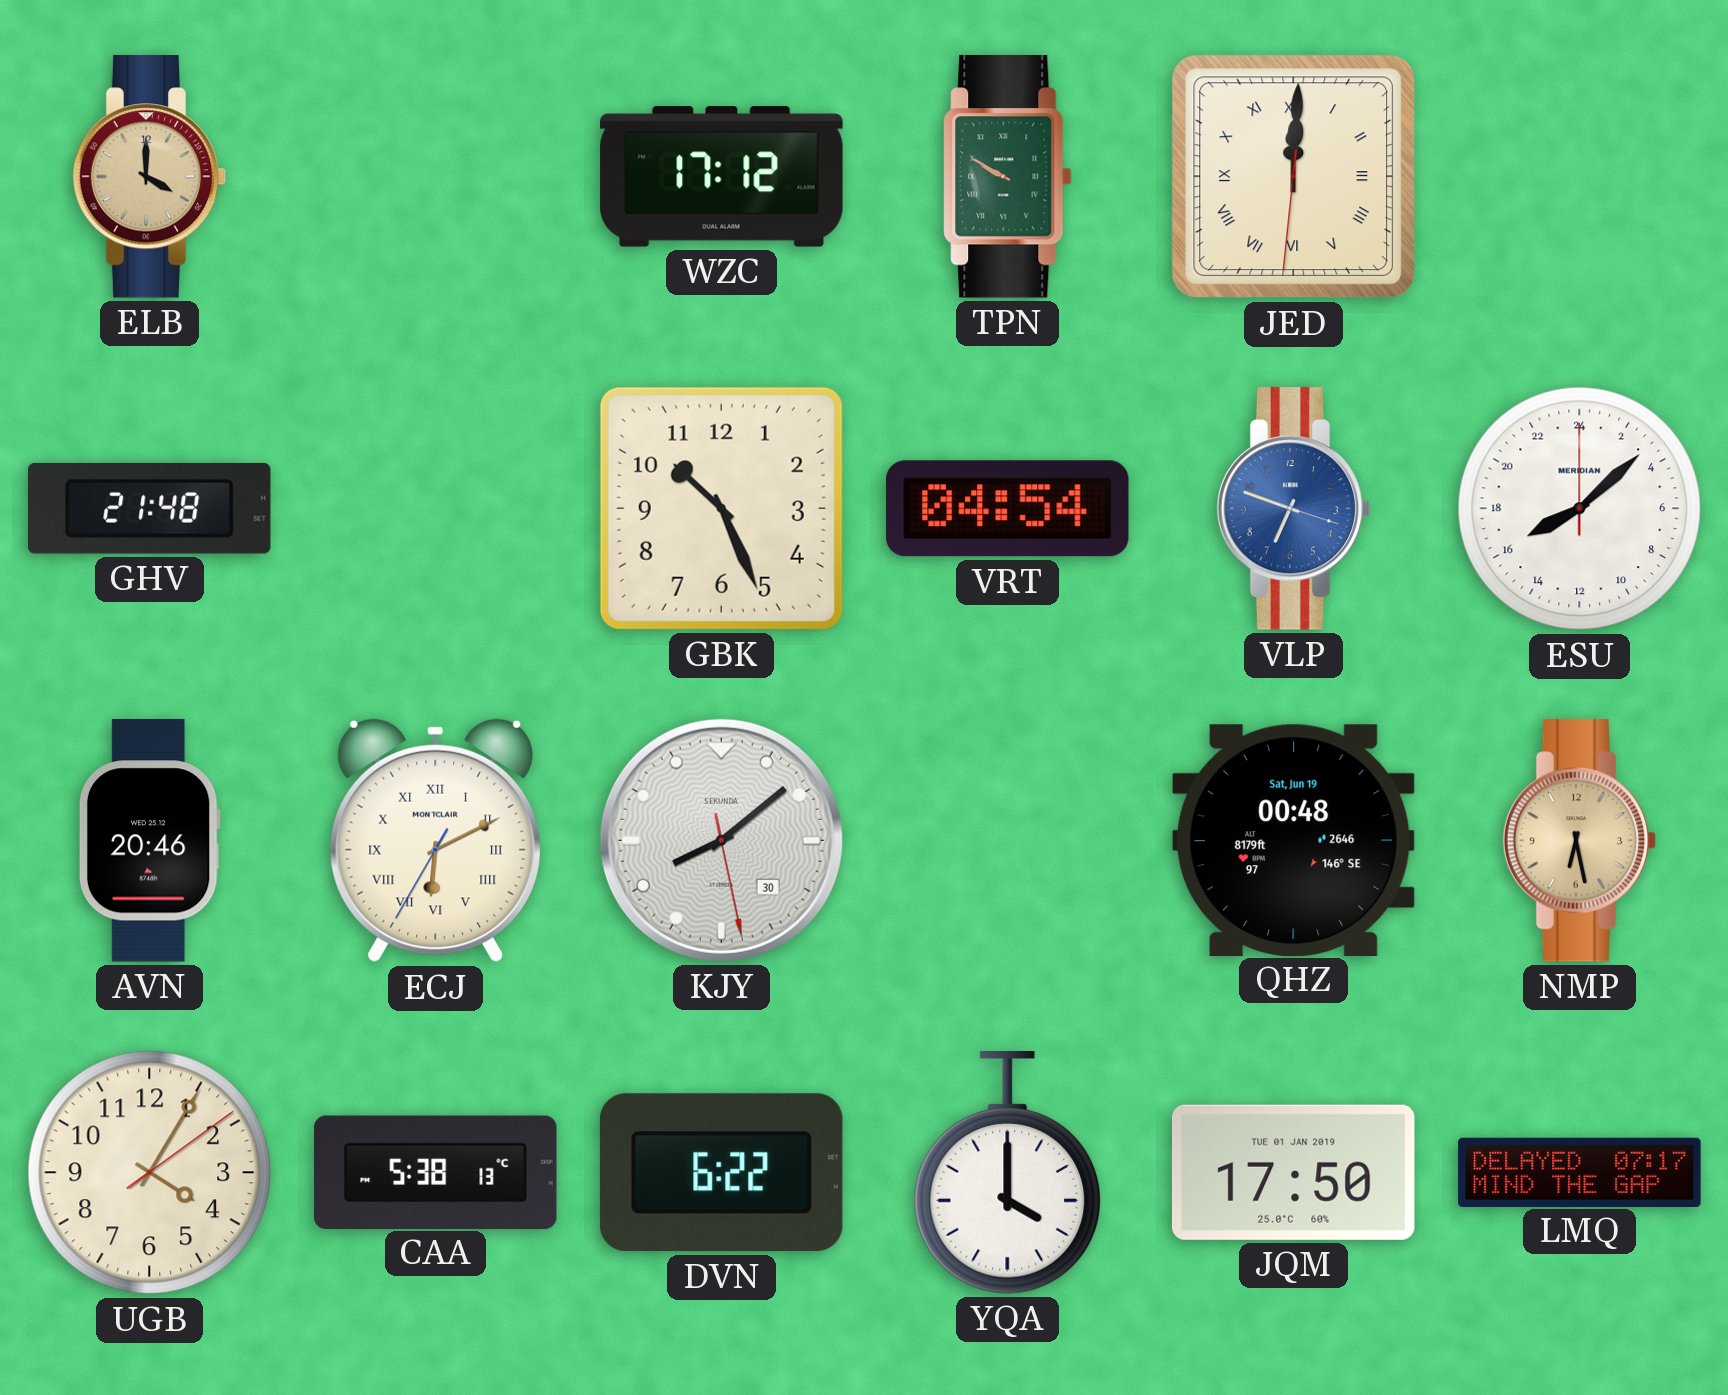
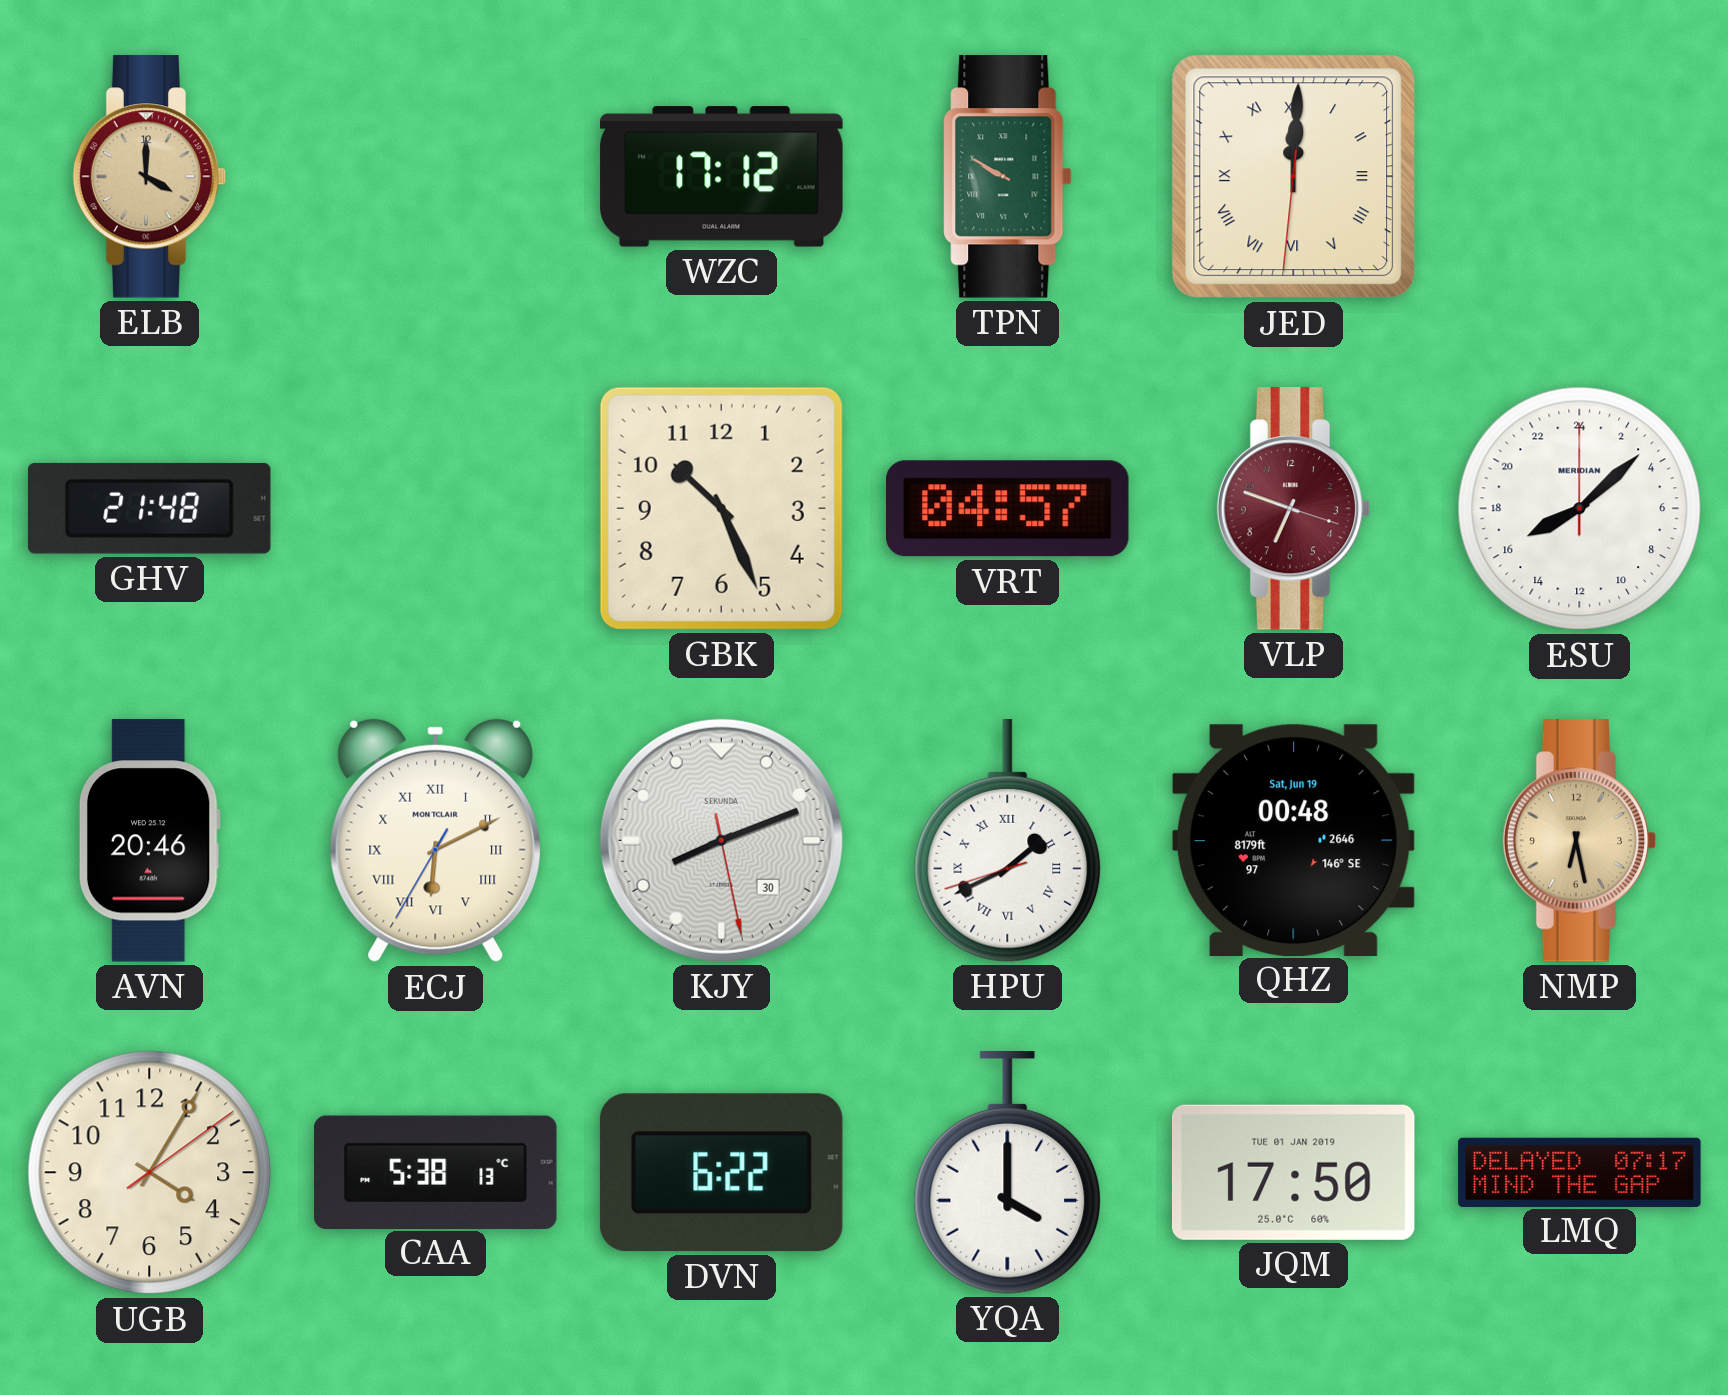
VRT: 04:54 -> 04:57
VLP dial: blue -> burgundy
KJY: 8:08 -> 8:11
HPU: none -> 1:40
